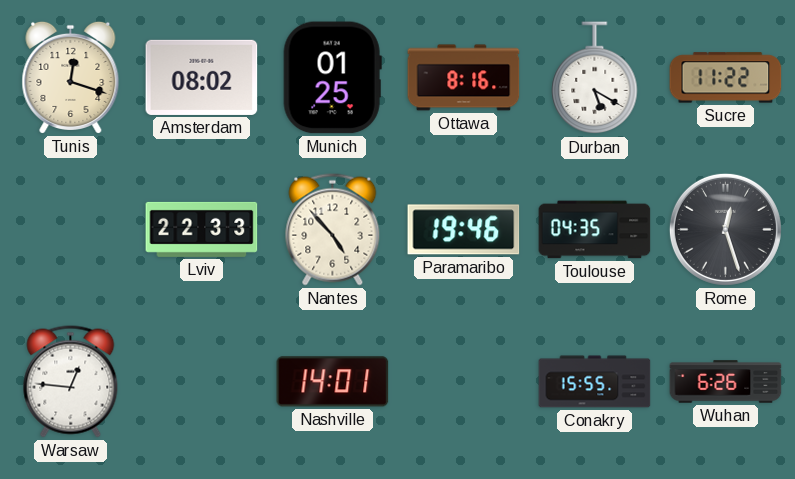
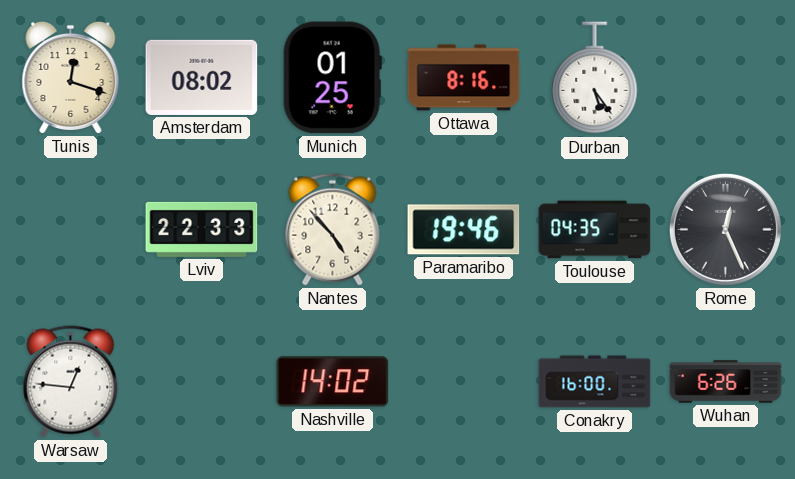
Durban: 5:20 -> 5:24
Sucre: 11:22 -> none
Rome: 12:27 -> 12:26
Nashville: 14:01 -> 14:02
Conakry: 15:55 -> 16:00
